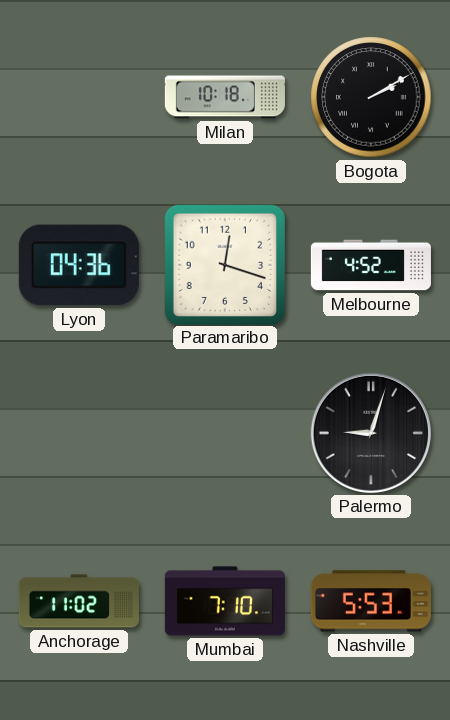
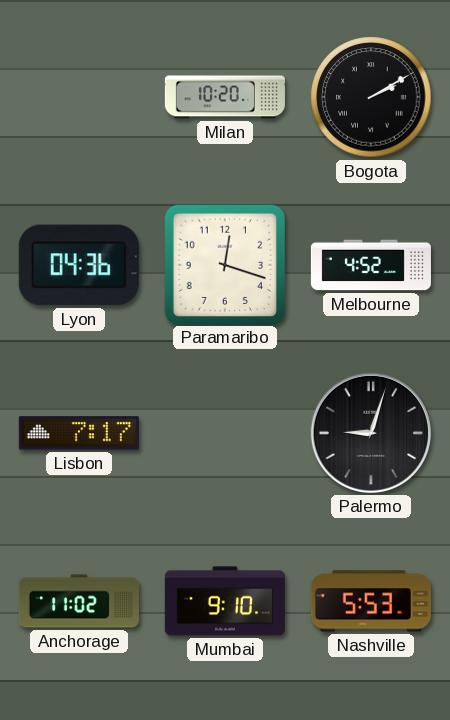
Milan: 10:18 -> 10:20
Lisbon: none -> 7:17
Mumbai: 7:10 -> 9:10
